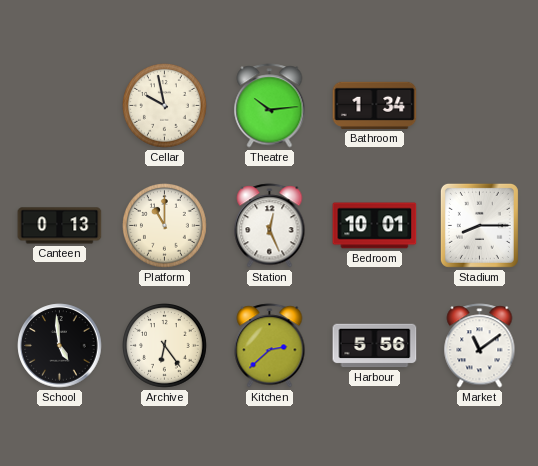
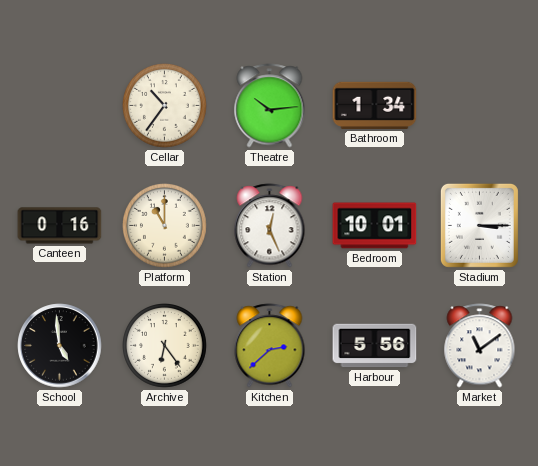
Cellar: 9:58 -> 10:36
Canteen: 0:13 -> 0:16
Stadium: 8:15 -> 3:15
